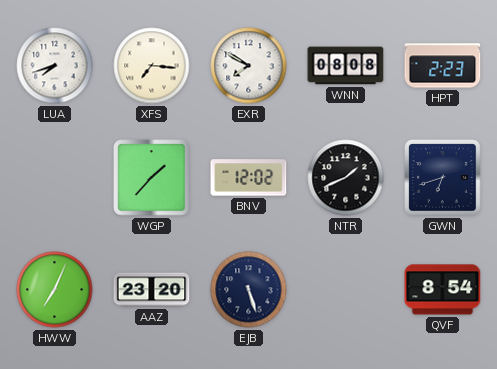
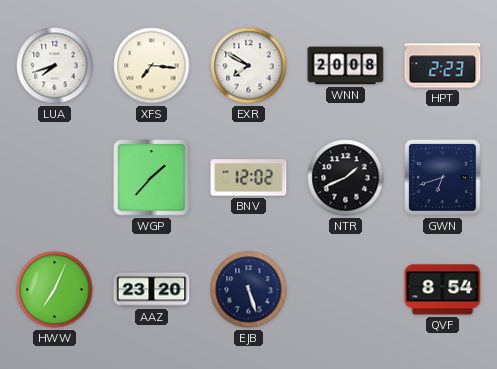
WNN: 08:08 -> 20:08
